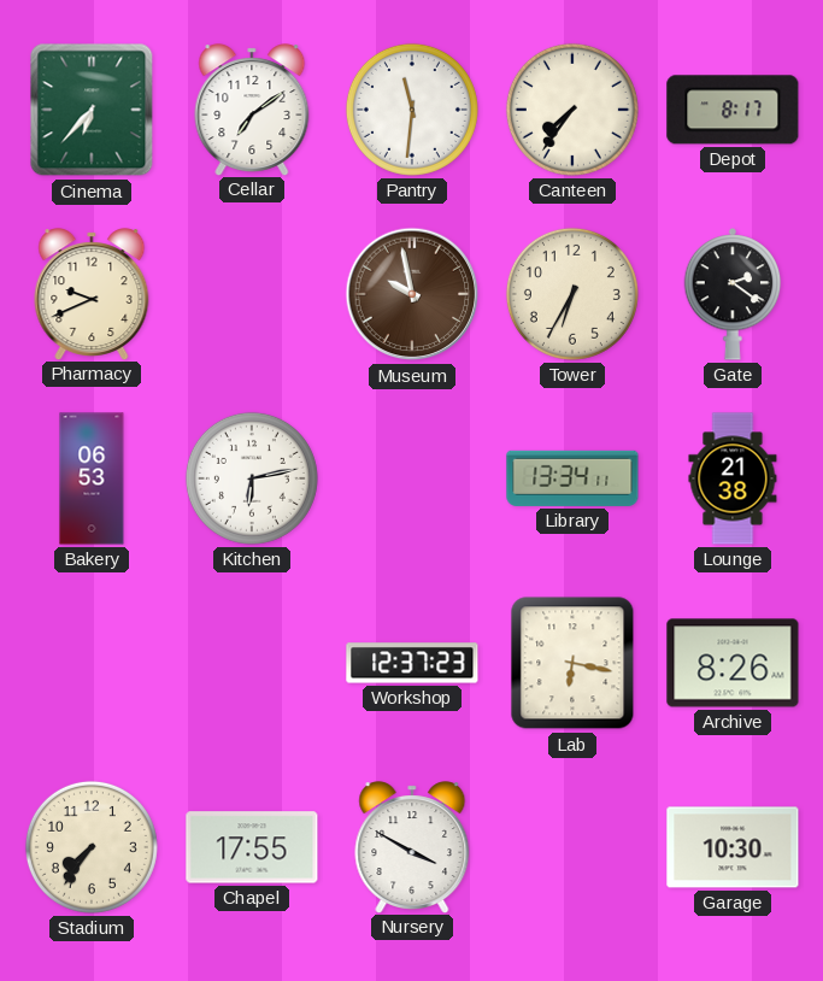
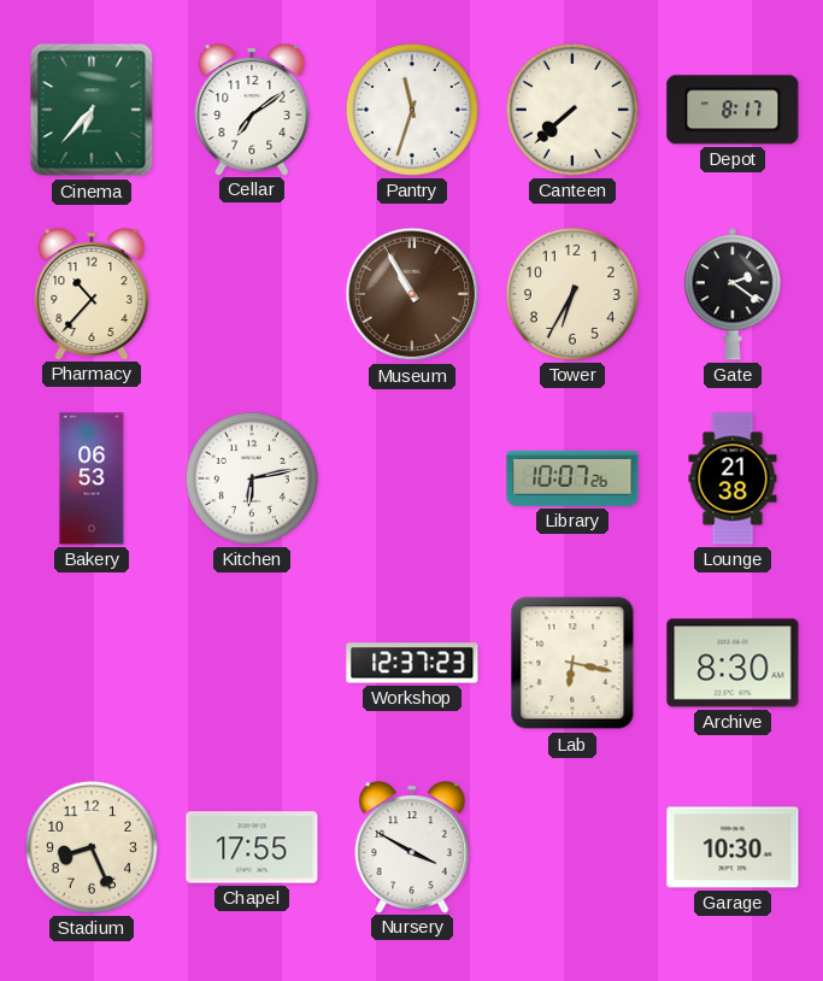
Pantry: 11:31 -> 11:33
Canteen: 7:36 -> 7:38
Pharmacy: 9:41 -> 10:37
Museum: 9:58 -> 10:55
Library: 13:34 -> 10:07
Archive: 8:26 -> 8:30
Stadium: 7:36 -> 8:26
